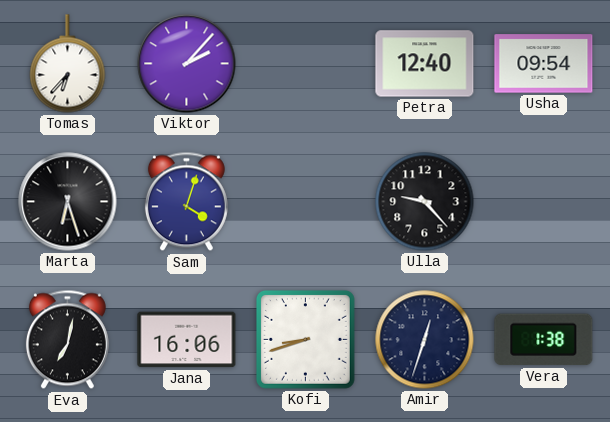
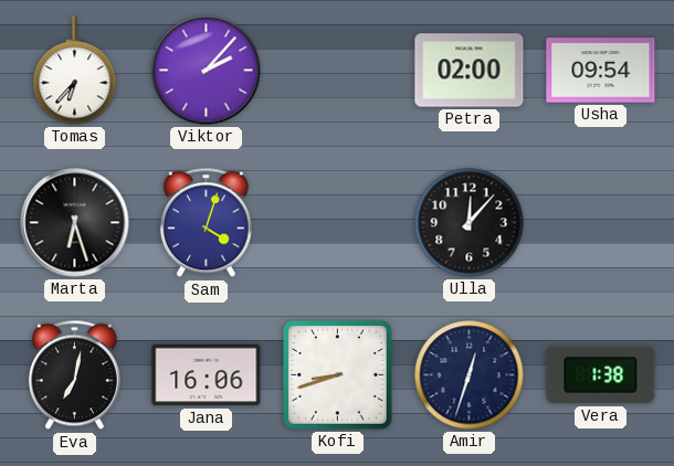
Petra: 12:40 -> 02:00
Ulla: 9:23 -> 12:07
